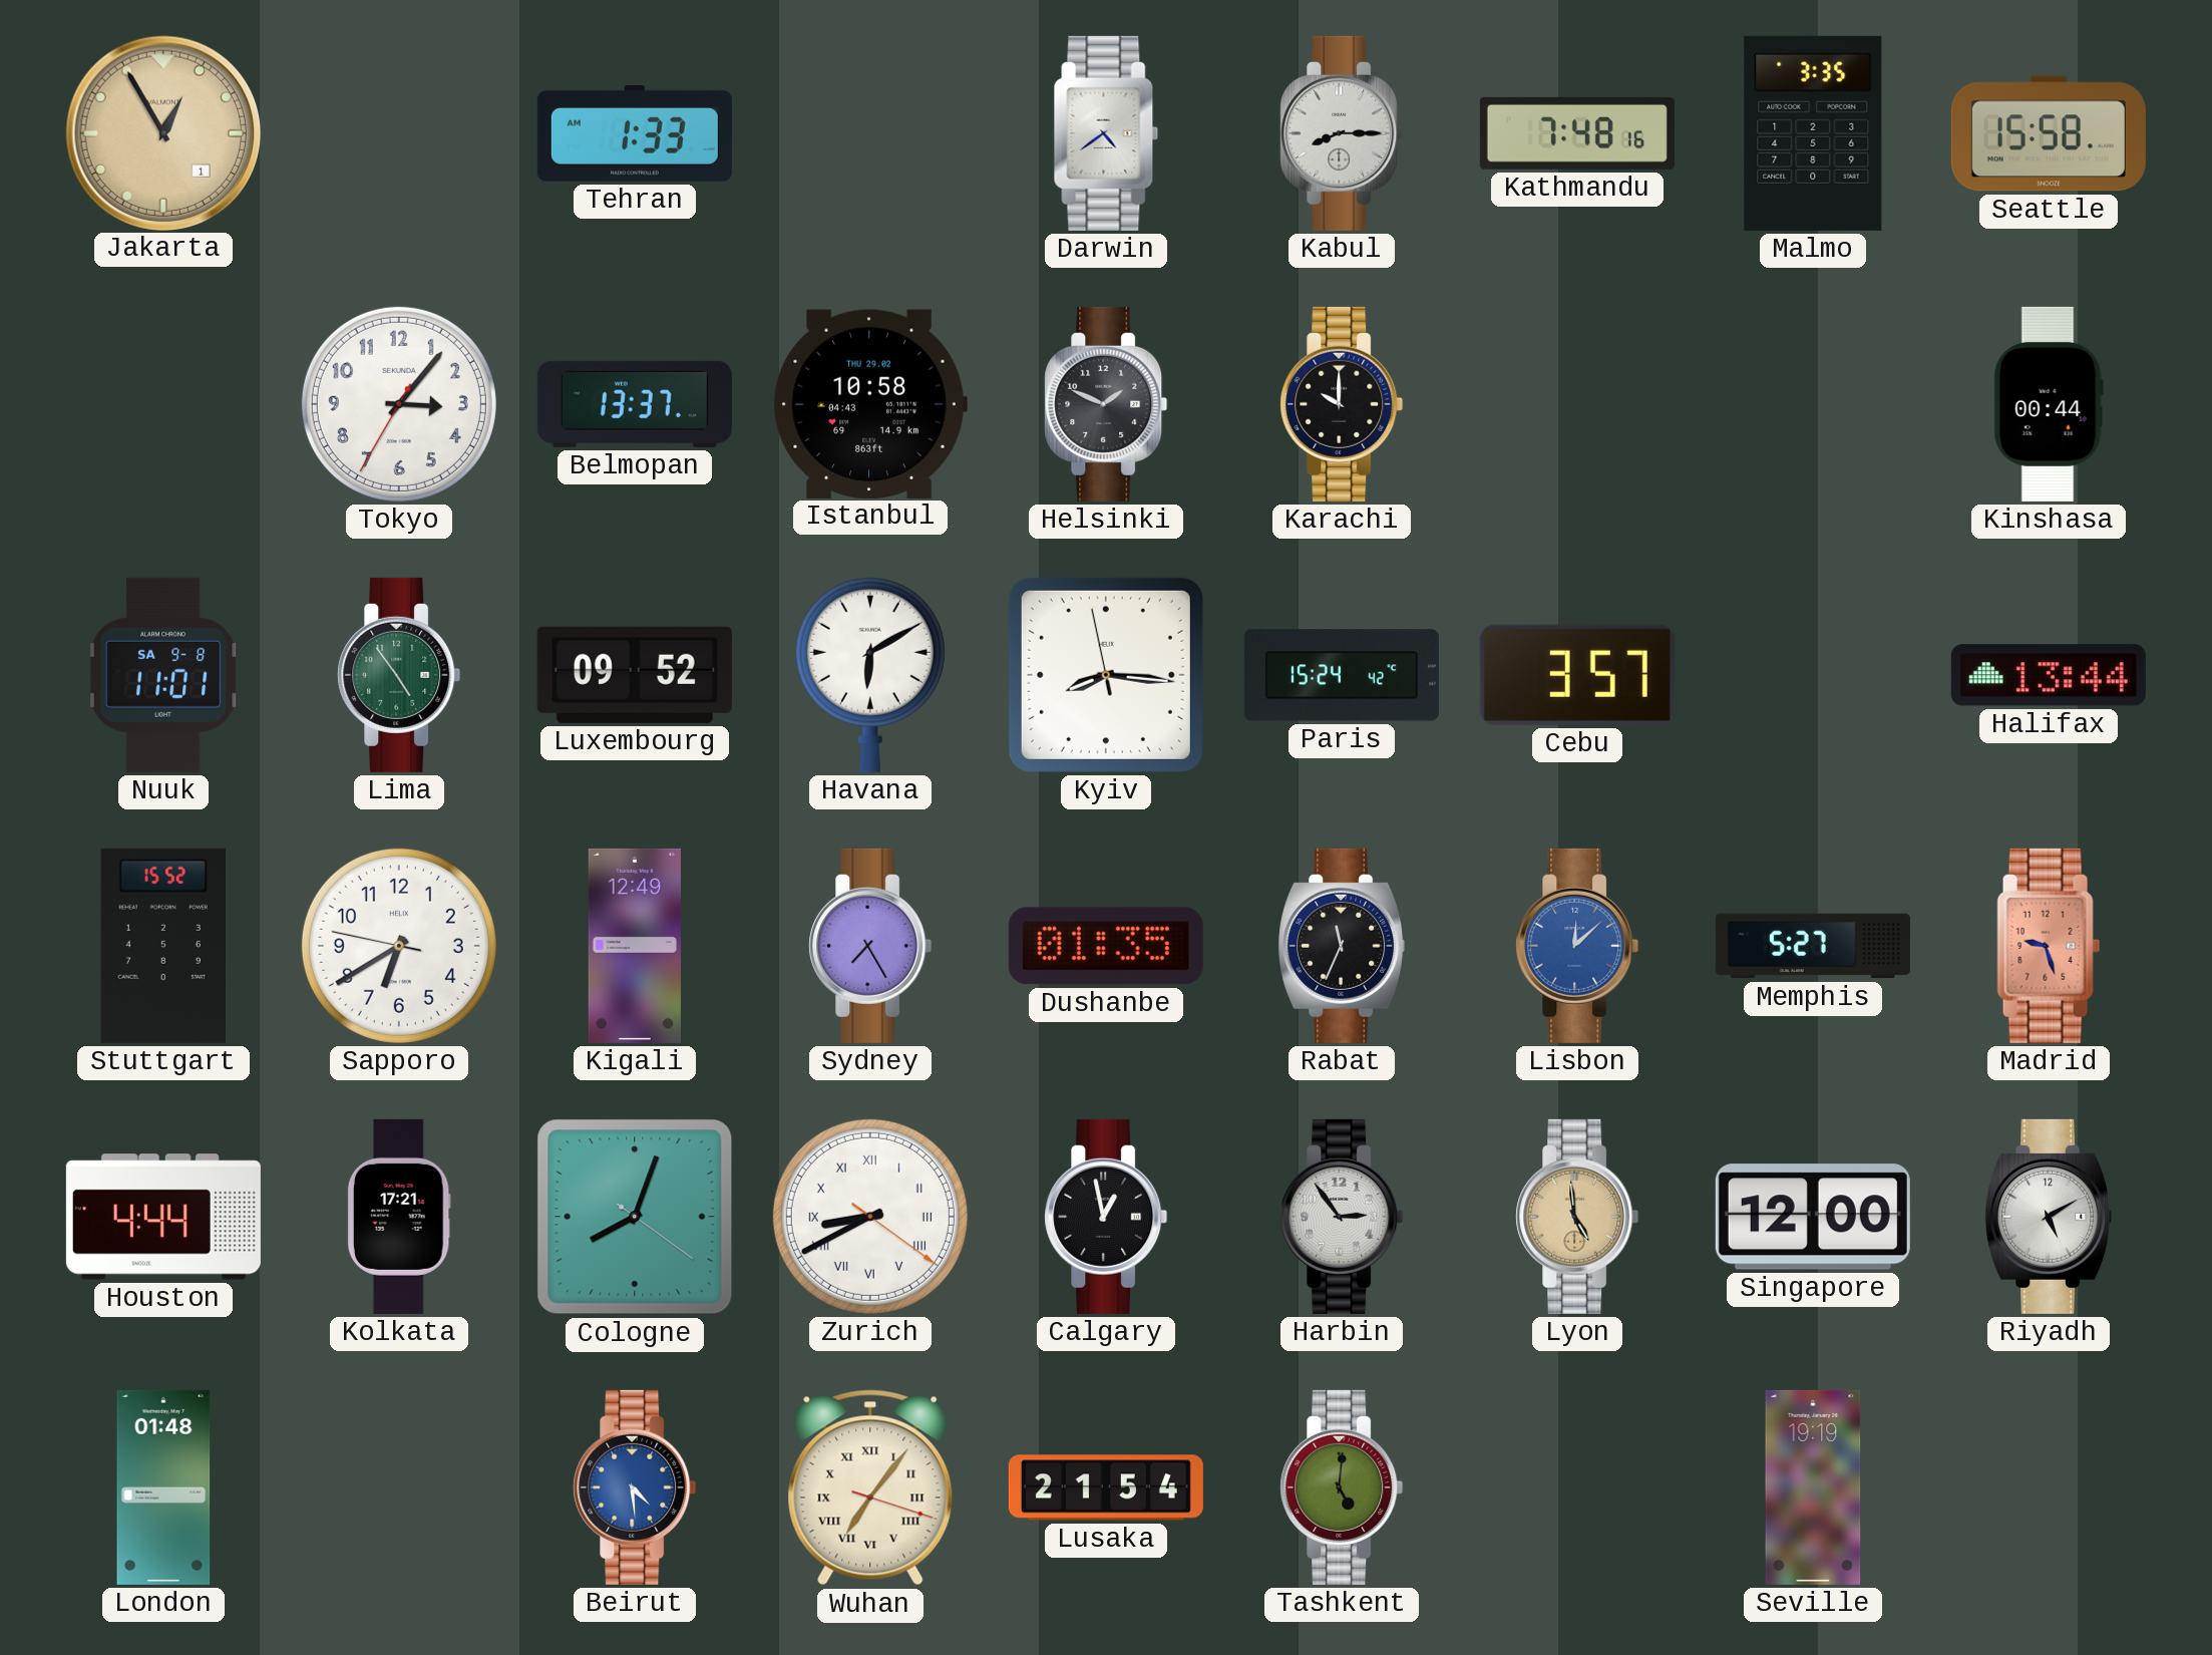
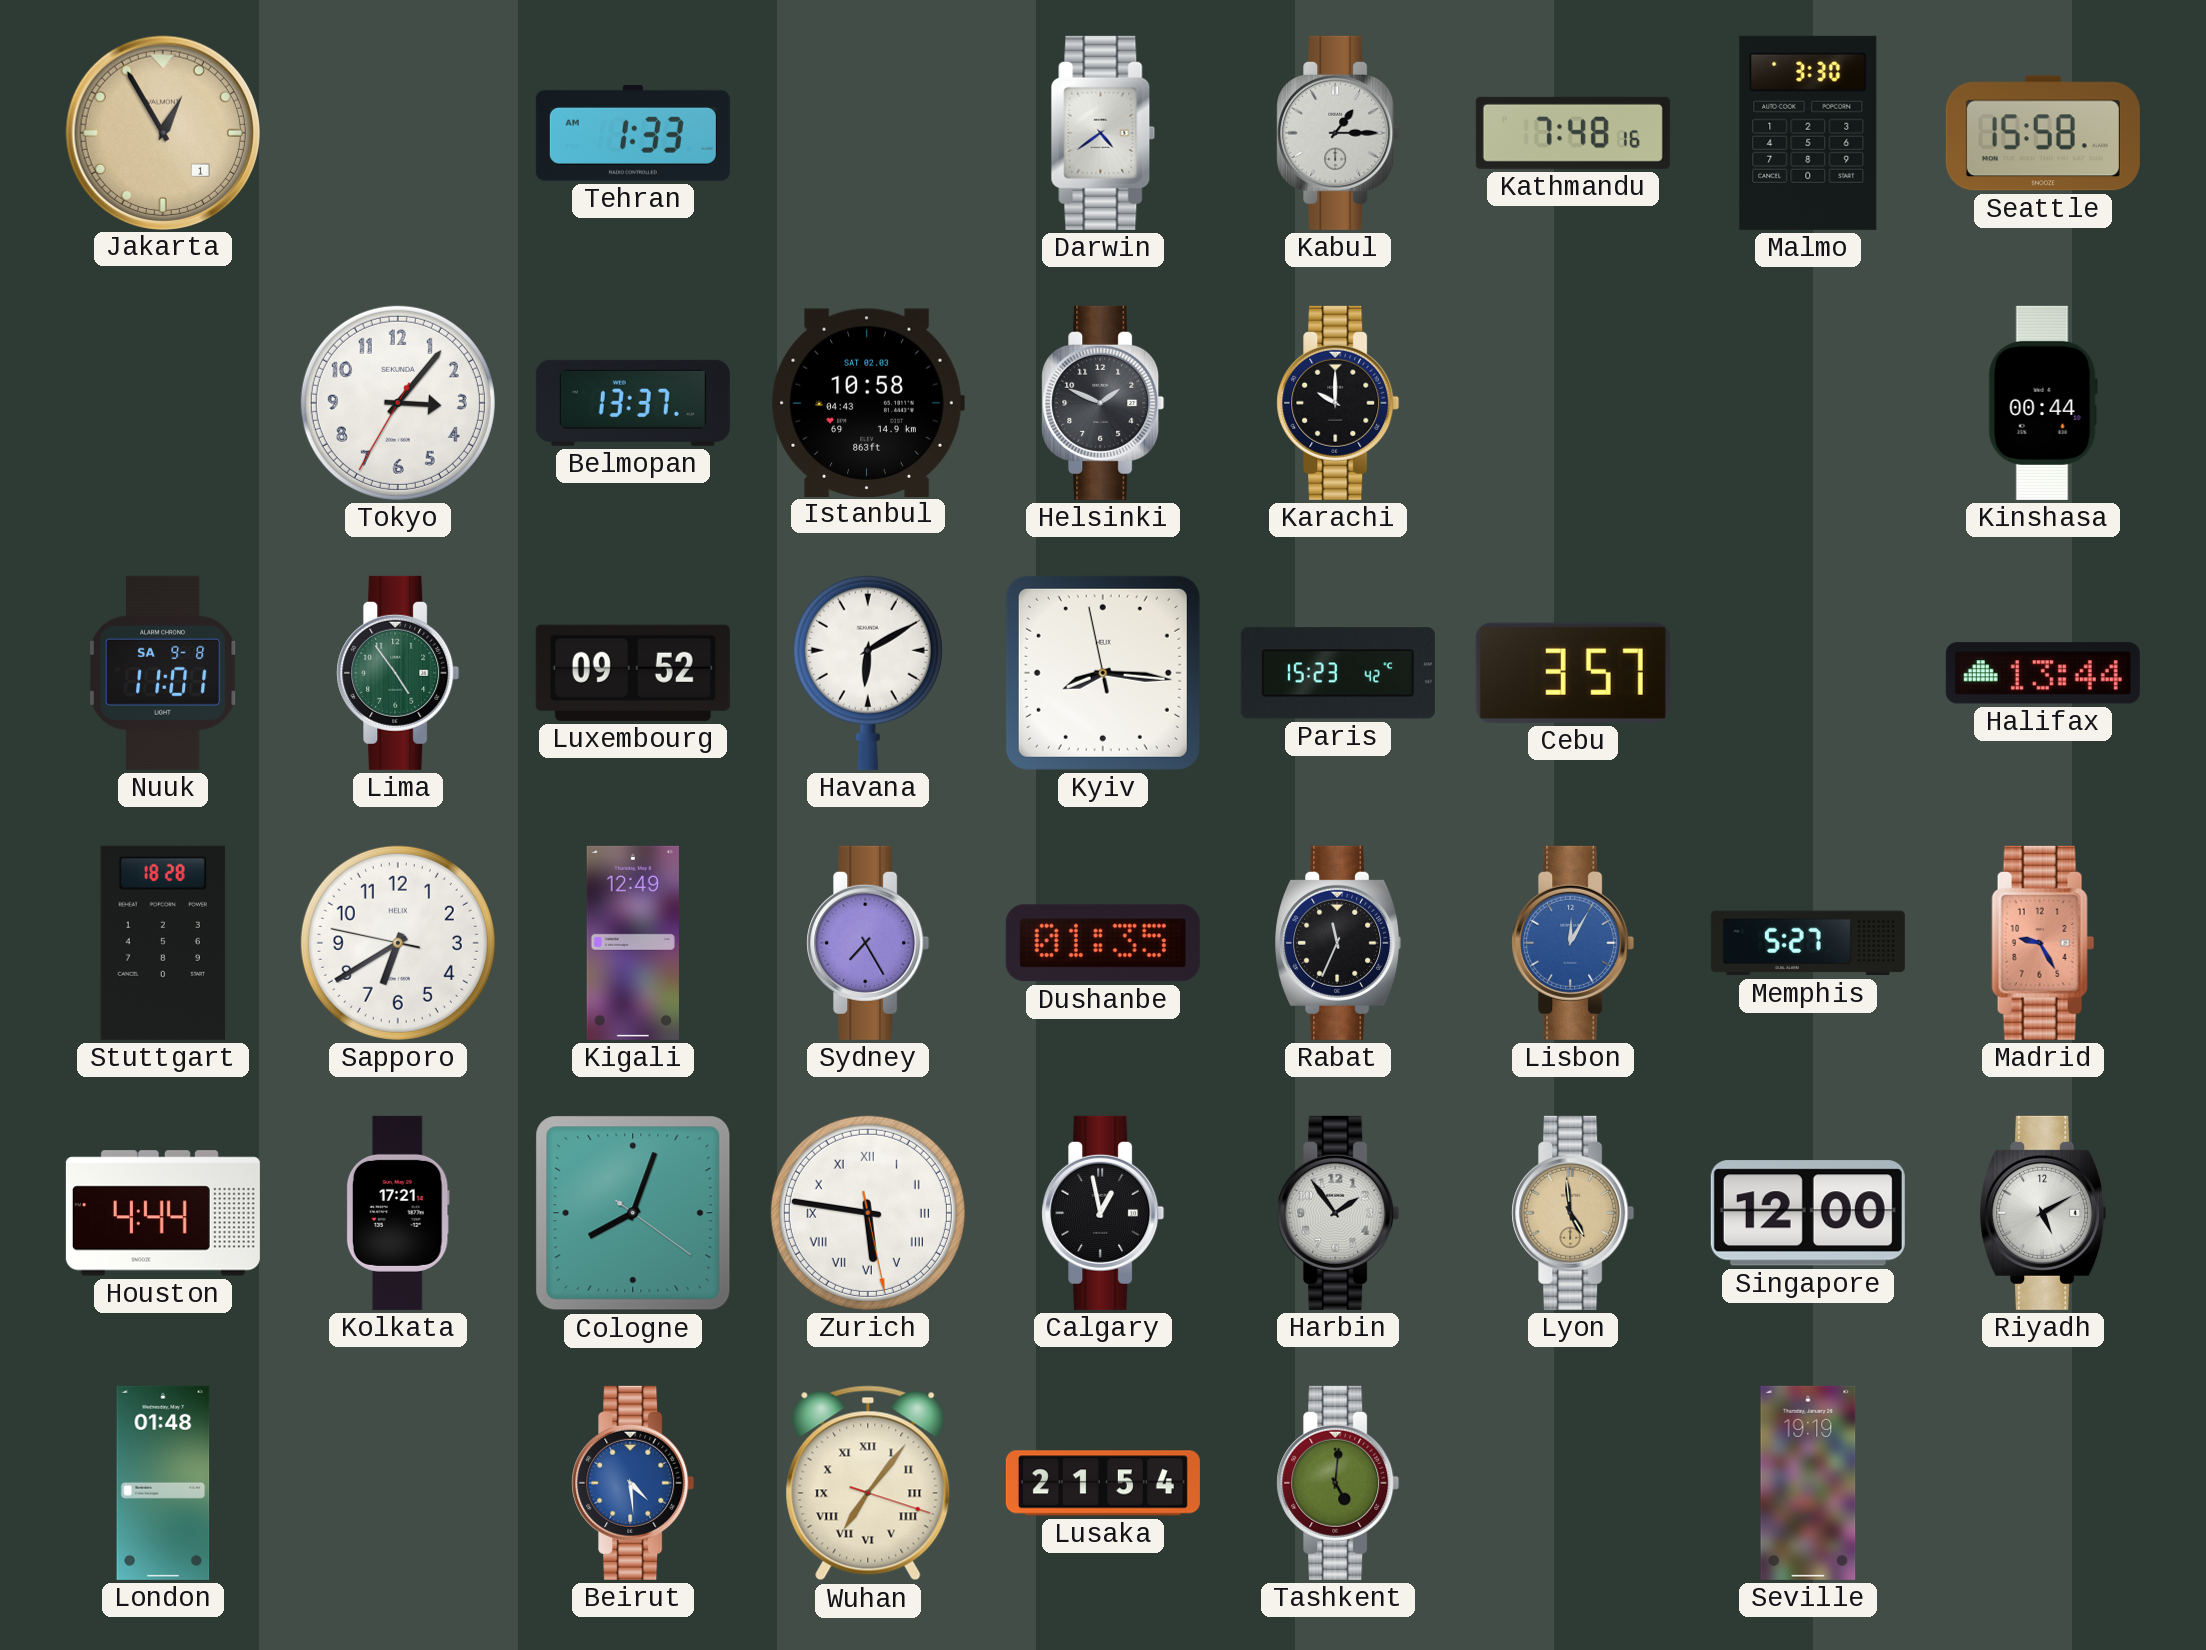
Kabul: 8:15 -> 1:15
Malmo: 3:35 -> 3:30
Istanbul date: THU 29.02 -> SAT 02.03
Paris: 15:24 -> 15:23
Stuttgart: 15:52 -> 18:28
Lisbon: 12:08 -> 12:05
Madrid: 9:27 -> 9:25
Zurich: 8:40 -> 5:46
Harbin: 2:54 -> 1:54
